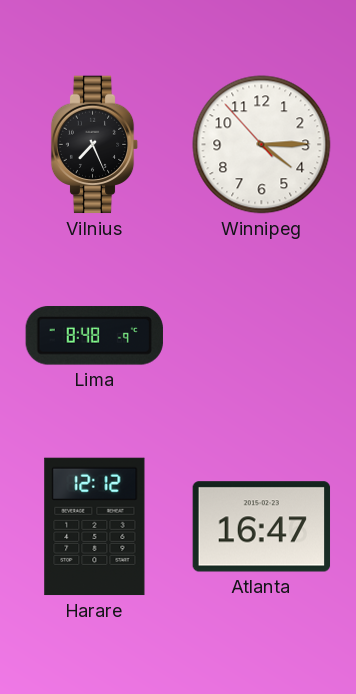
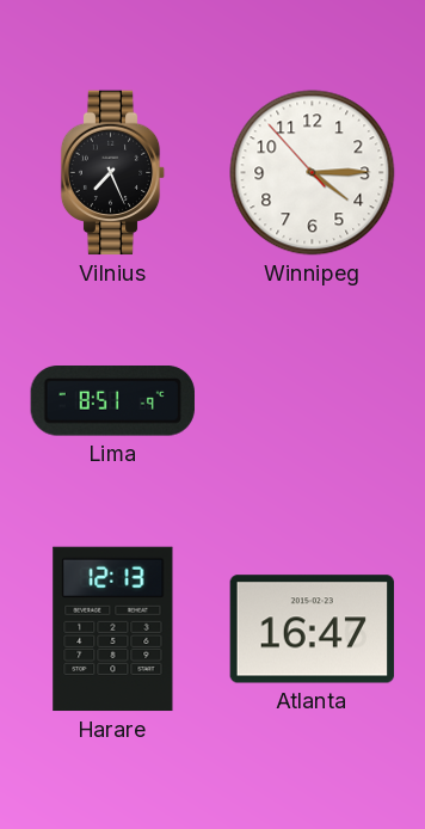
Lima: 8:48 -> 8:51
Harare: 12:12 -> 12:13
